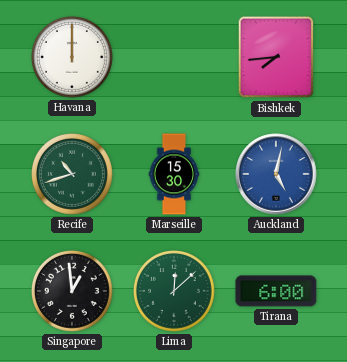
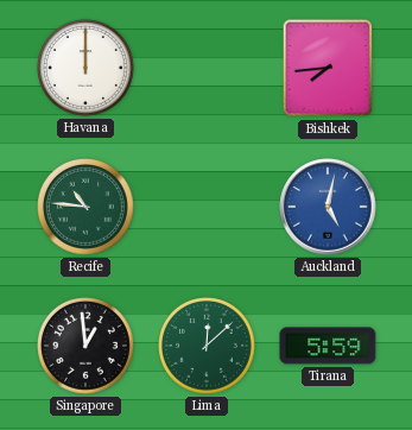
Recife: 10:42 -> 10:46
Marseille: 15:30 -> none
Tirana: 6:00 -> 5:59
